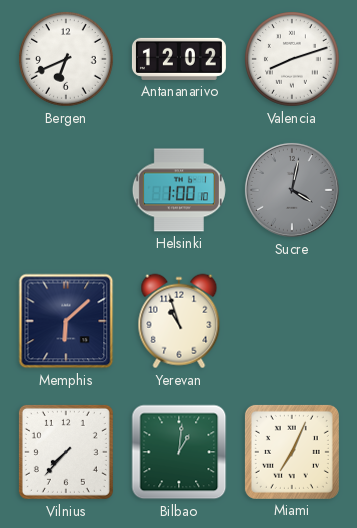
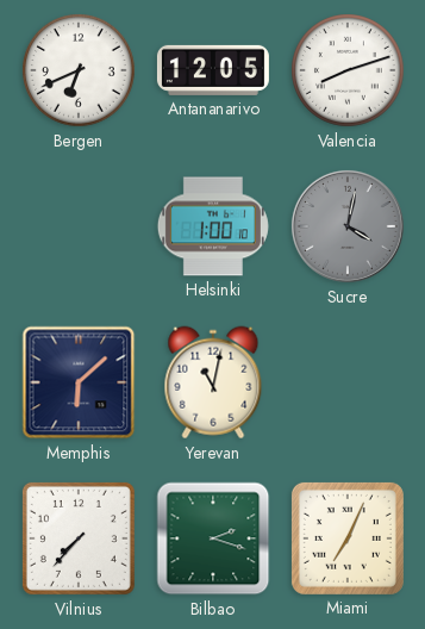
Antananarivo: 12:02 -> 12:05
Yerevan: 10:57 -> 11:02
Bilbao: 1:01 -> 2:18
